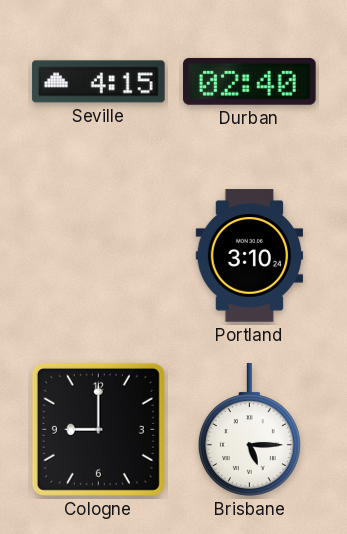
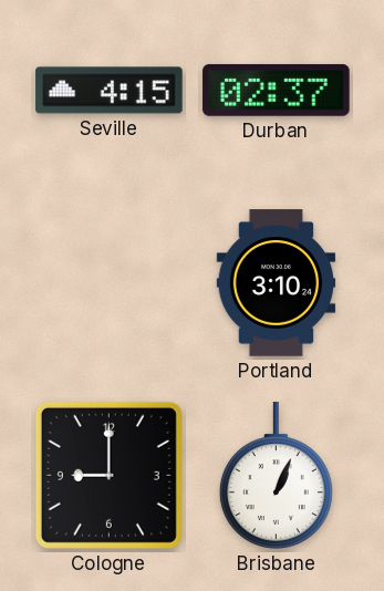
Durban: 02:40 -> 02:37
Brisbane: 5:15 -> 1:04
